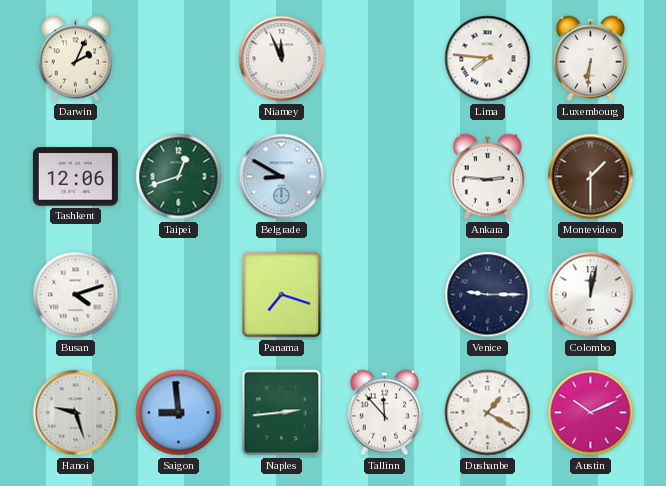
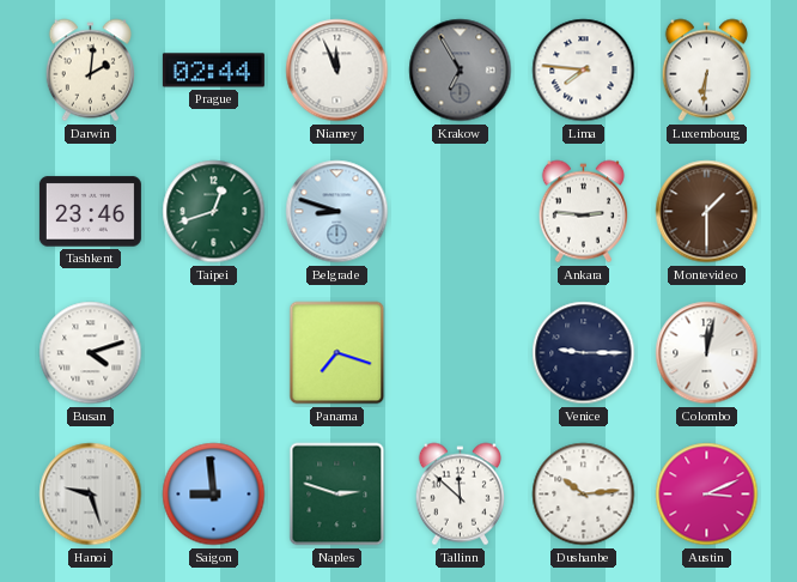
Darwin: 2:04 -> 2:01
Prague: none -> 02:44
Krakow: none -> 6:55
Tashkent: 12:06 -> 23:46
Belgrade: 8:50 -> 8:48
Naples: 2:44 -> 2:48
Tallinn: 11:53 -> 11:52
Dushanbe: 1:20 -> 10:14
Austin: 10:11 -> 3:11
